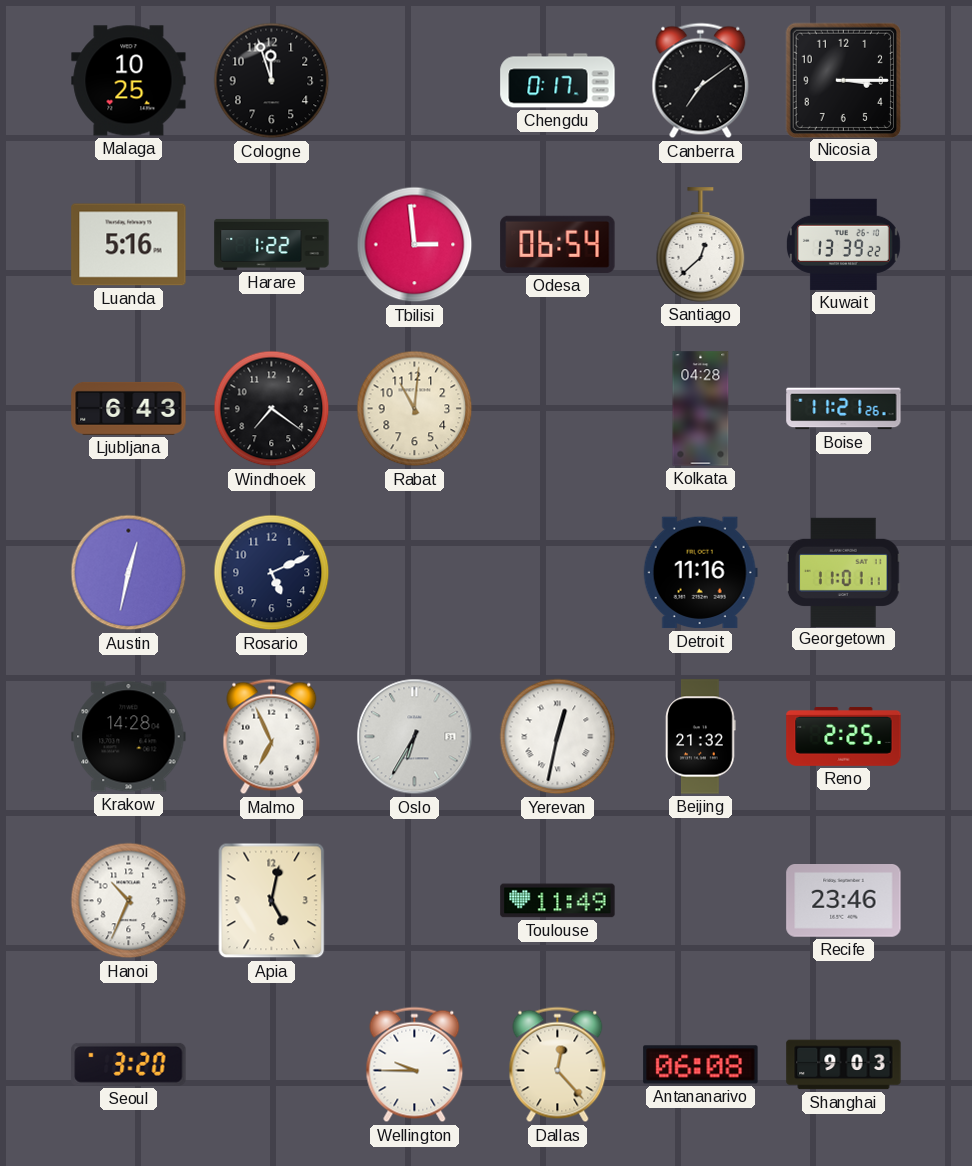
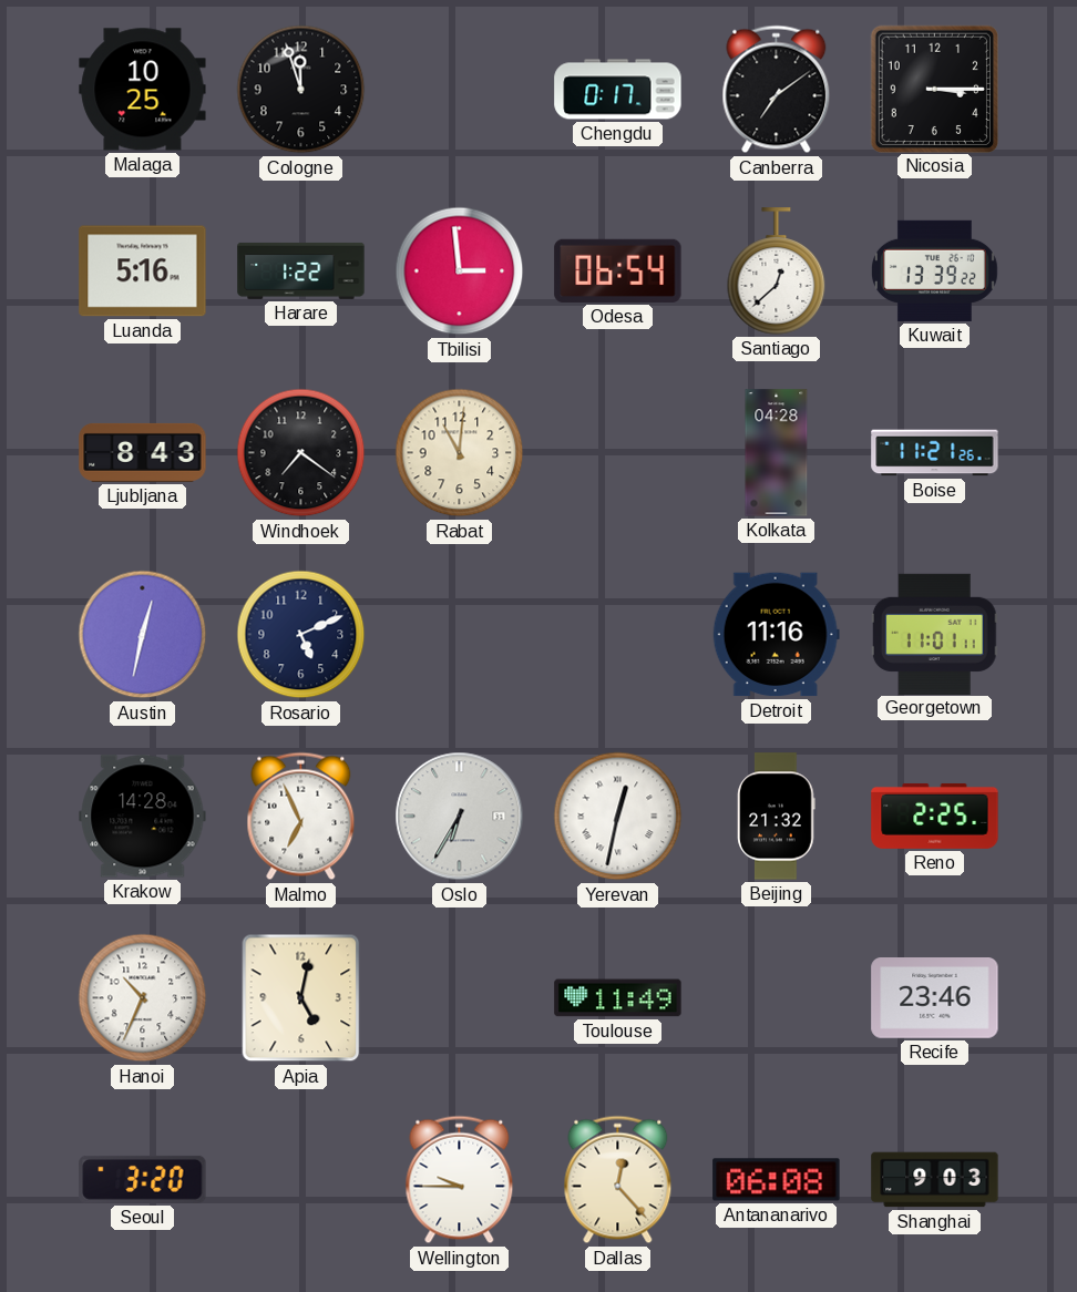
Ljubljana: 6:43 -> 8:43
